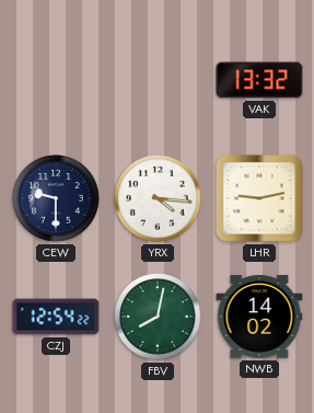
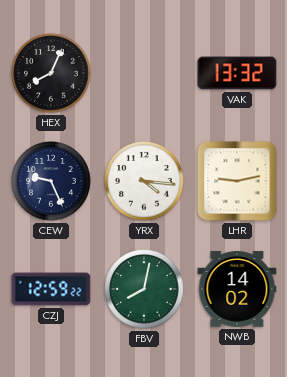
HEX: none -> 8:04
CEW: 9:30 -> 9:26
CZJ: 12:54 -> 12:59
